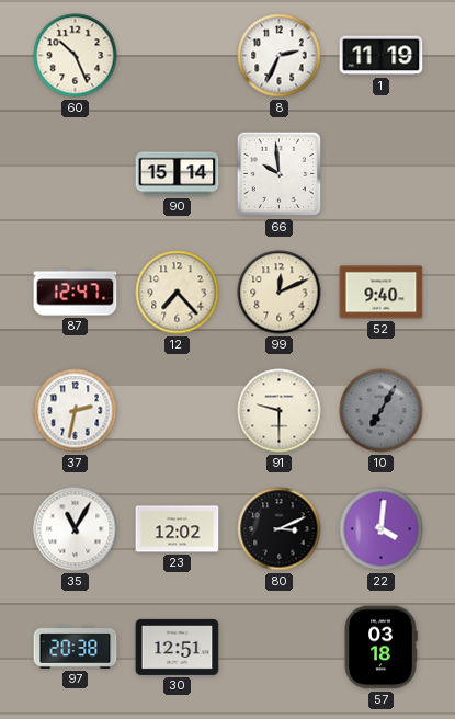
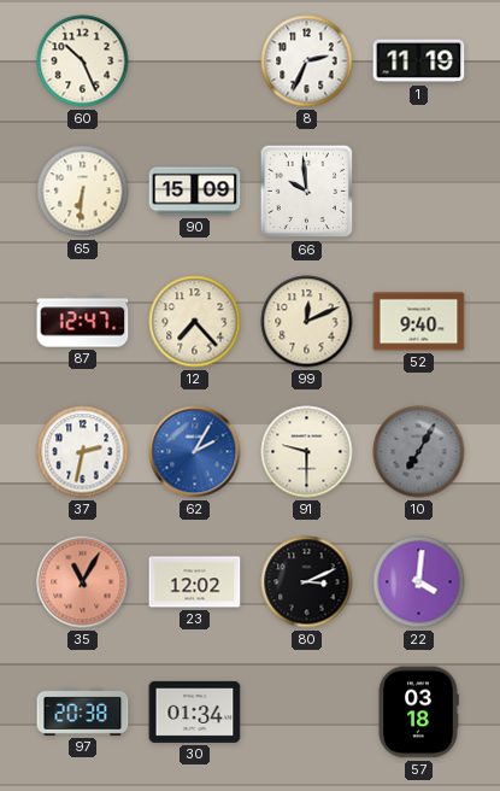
65: none -> 6:31
90: 15:14 -> 15:09
62: none -> 2:05
35 dial: white -> salmon
30: 12:51 -> 01:34
